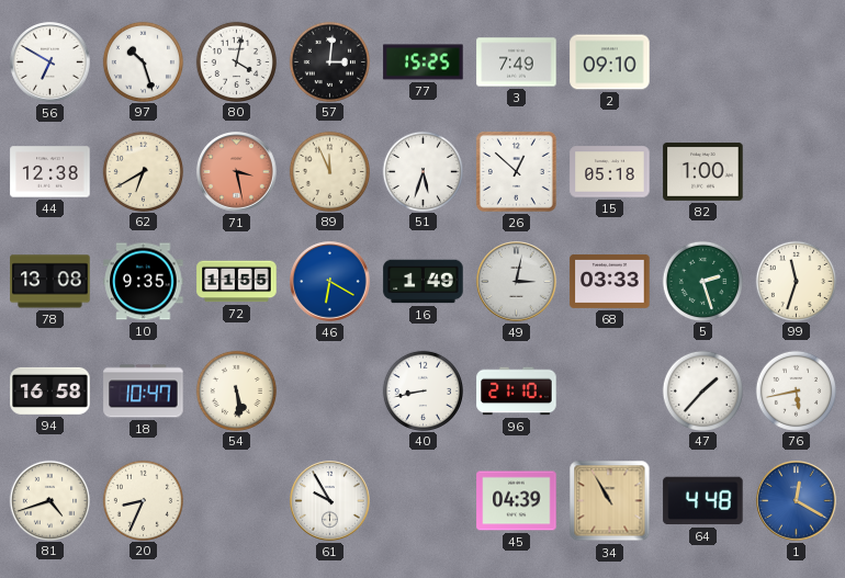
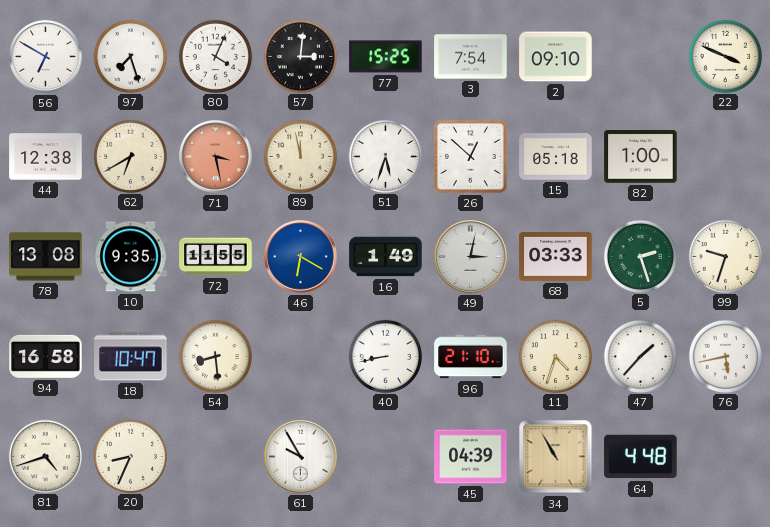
97: 10:27 -> 7:27
80: 4:02 -> 4:04
3: 7:49 -> 7:54
22: none -> 3:49
89: 11:56 -> 11:58
99: 11:33 -> 9:33
54: 5:29 -> 8:29
11: none -> 4:33
1: 12:20 -> none
